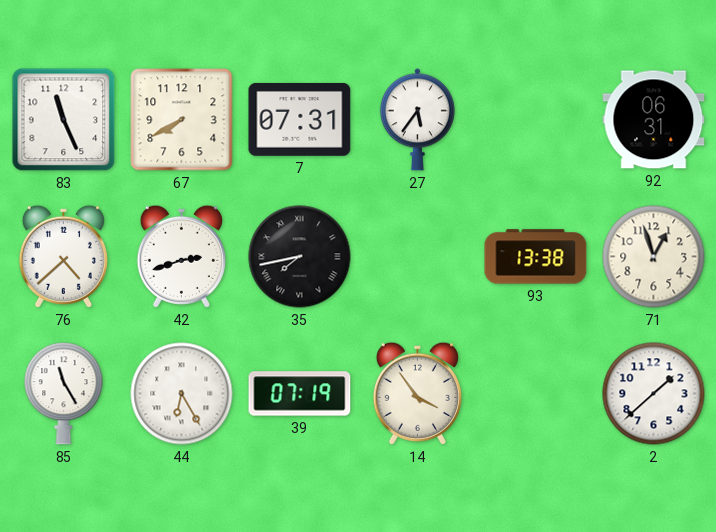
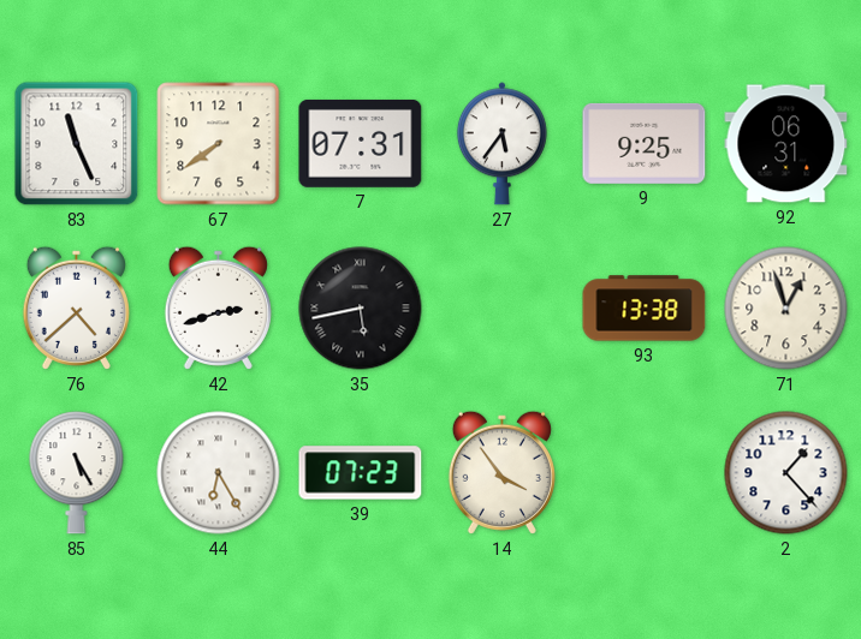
67: 7:40 -> 7:39
9: none -> 9:25
35: 7:43 -> 5:43
85: 11:25 -> 5:25
39: 07:19 -> 07:23
2: 1:38 -> 1:23
